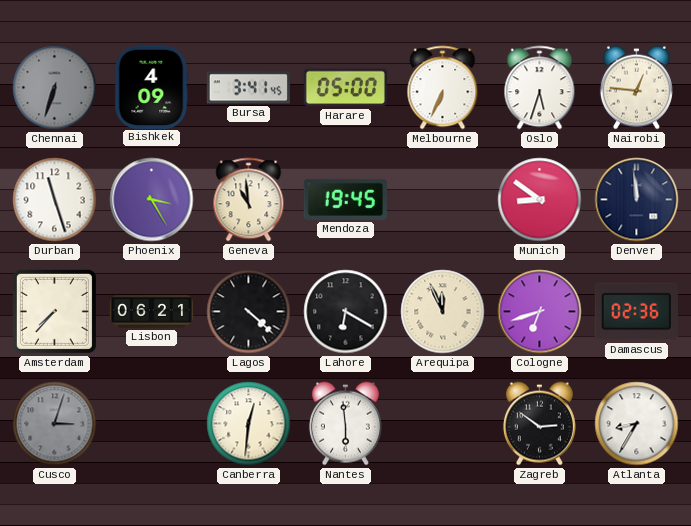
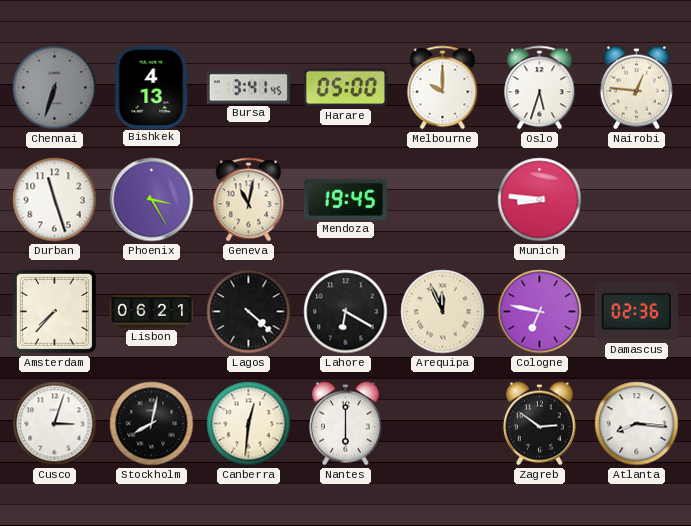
Bishkek: 4:09 -> 4:13
Melbourne: 6:34 -> 10:00
Geneva: 10:59 -> 11:02
Munich: 8:51 -> 8:46
Denver: 11:59 -> none
Cologne: 6:42 -> 6:47
Cusco dial: grey -> white
Stockholm: none -> 8:02
Nantes: 5:59 -> 6:00
Atlanta: 8:35 -> 8:16
